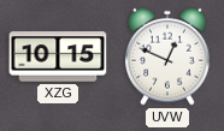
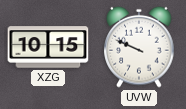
UVW: 12:49 -> 9:49
